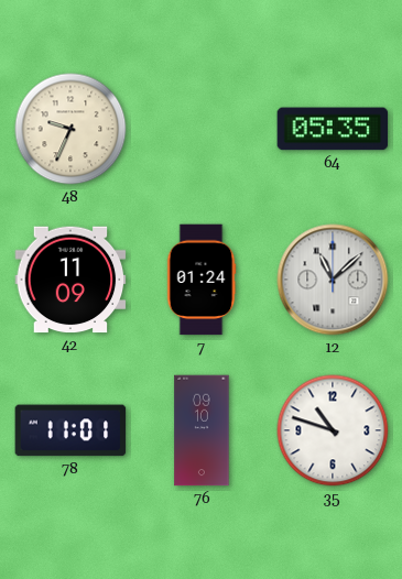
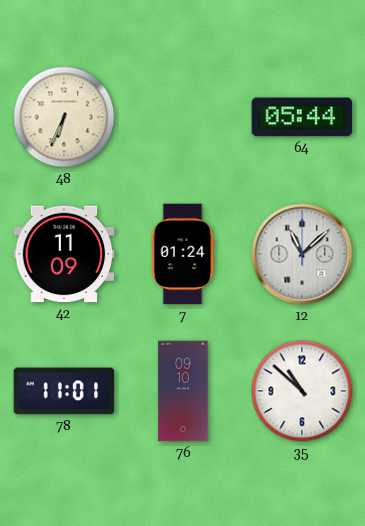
48: 9:34 -> 6:34
64: 05:35 -> 05:44
35: 10:48 -> 10:52
